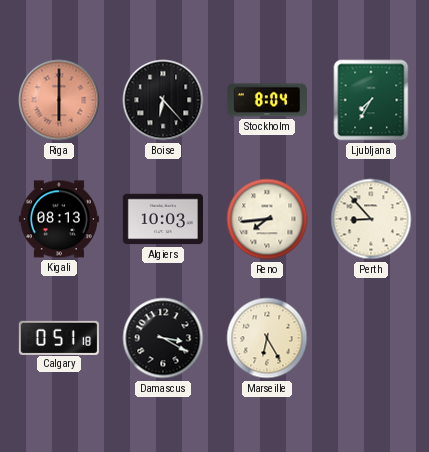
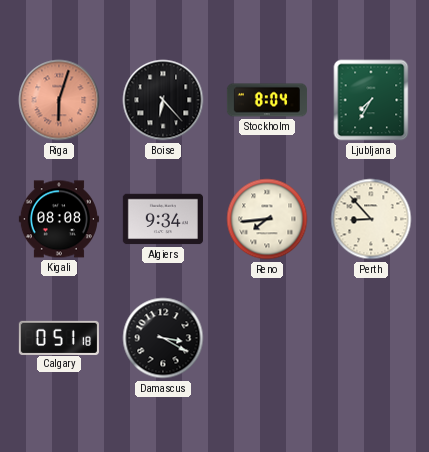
Riga: 6:00 -> 6:03
Kigali: 08:13 -> 08:08
Algiers: 10:03 -> 9:34
Marseille: 6:25 -> none
